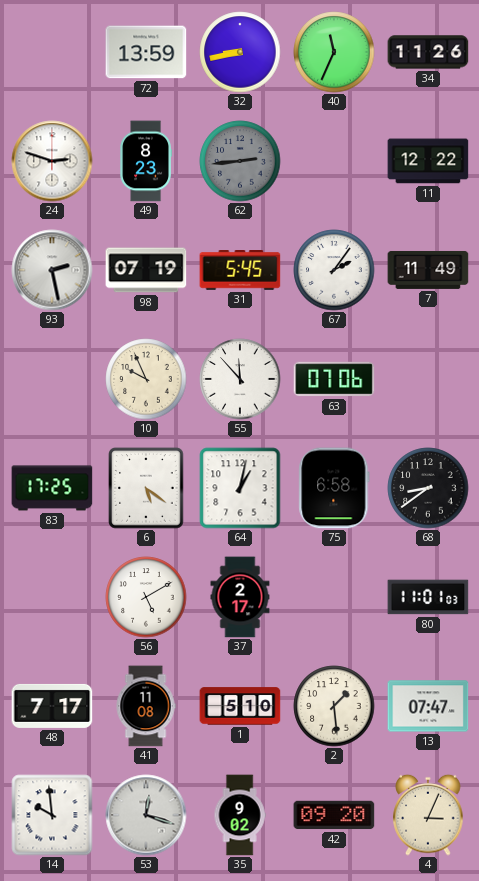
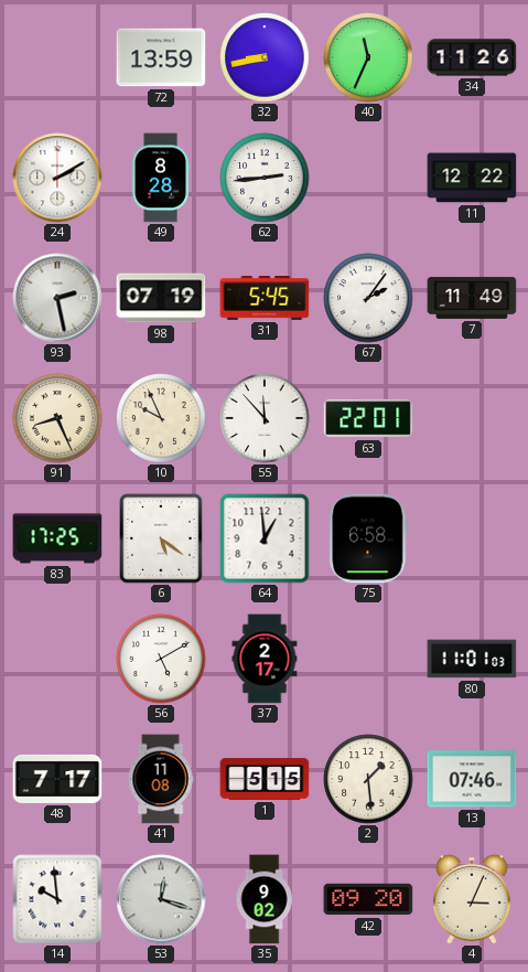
24: 2:48 -> 2:10
49: 8:23 -> 8:28
62 dial: grey -> white
91: none -> 8:26
63: 07:06 -> 22:01
64: 1:02 -> 12:59
68: 8:39 -> none
1: 5:10 -> 5:15
13: 07:47 -> 07:46
